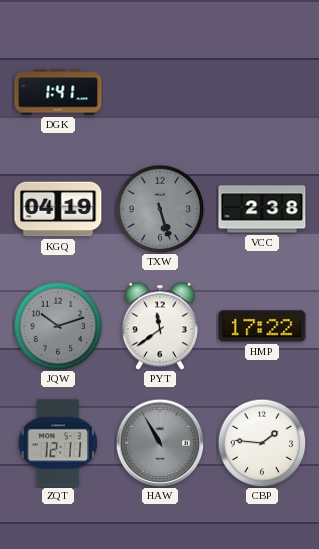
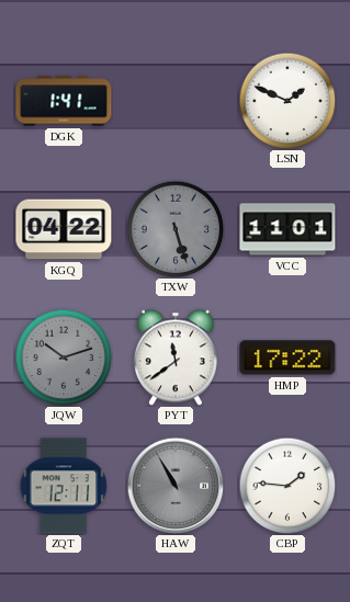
LSN: none -> 1:49
KGQ: 04:19 -> 04:22
VCC: 2:38 -> 11:01
